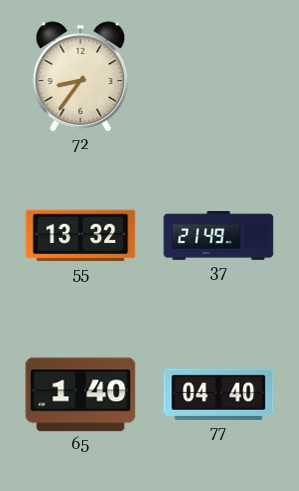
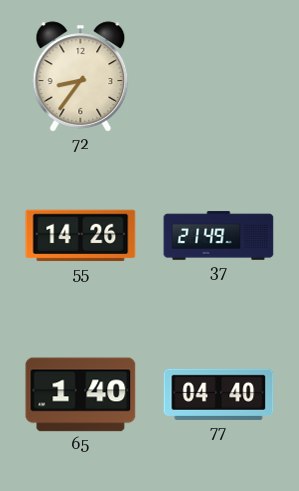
55: 13:32 -> 14:26
